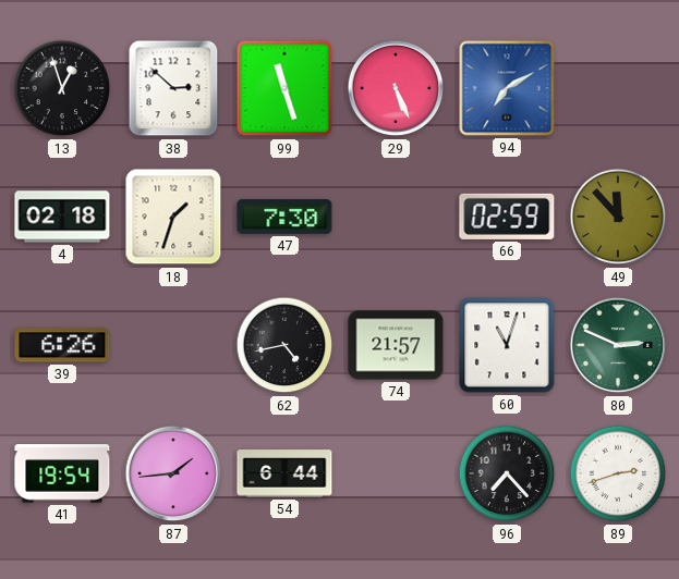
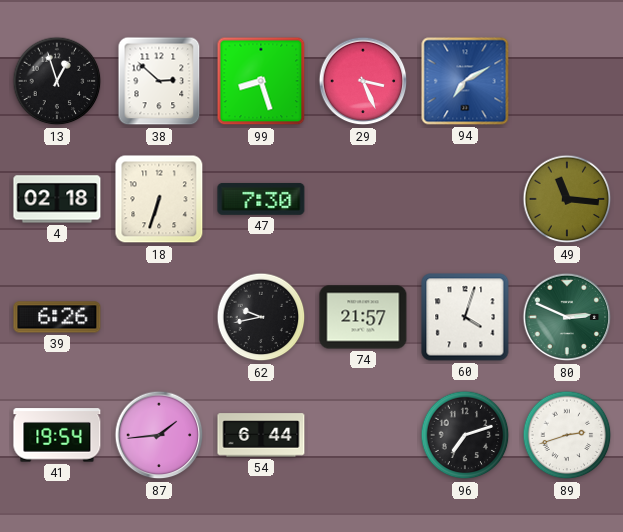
99: 11:27 -> 8:27
29: 5:26 -> 3:26
18: 1:33 -> 6:33
66: 02:59 -> none
49: 11:53 -> 11:16
62: 4:43 -> 9:43
60: 11:03 -> 4:03
96: 7:23 -> 7:12
